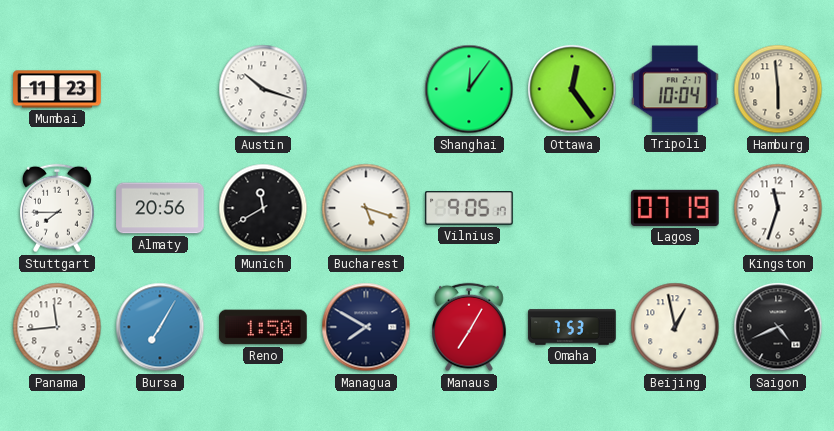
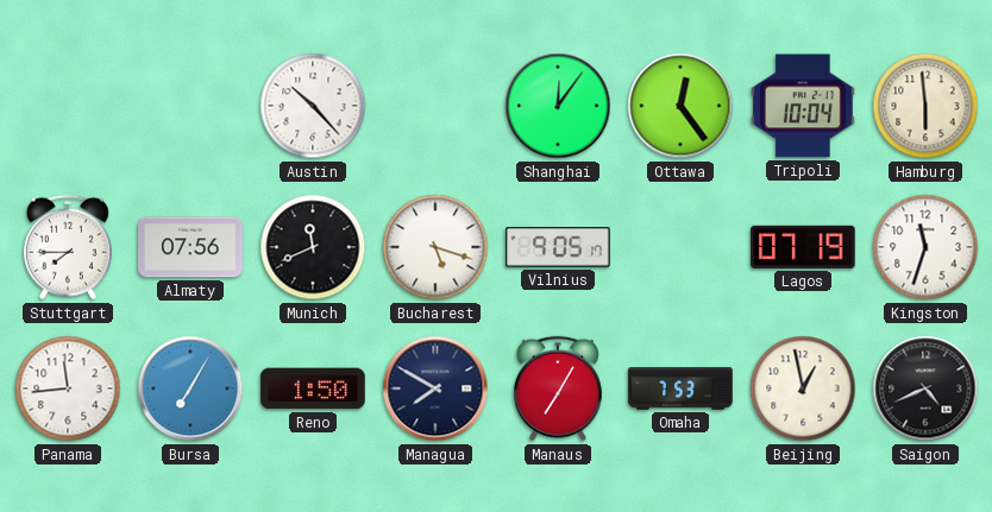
Mumbai: 11:23 -> none
Austin: 10:18 -> 10:23
Almaty: 20:56 -> 07:56
Munich: 11:40 -> 11:41
